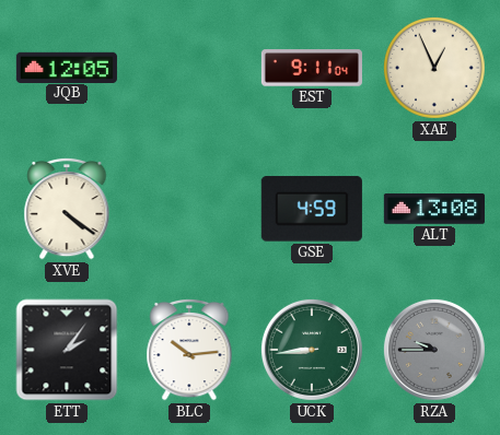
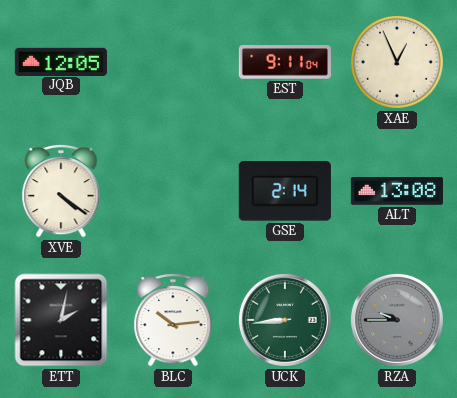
GSE: 4:59 -> 2:14
ETT: 2:06 -> 2:02
